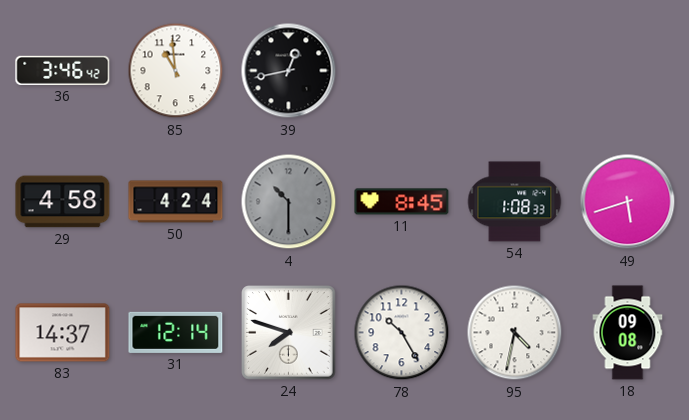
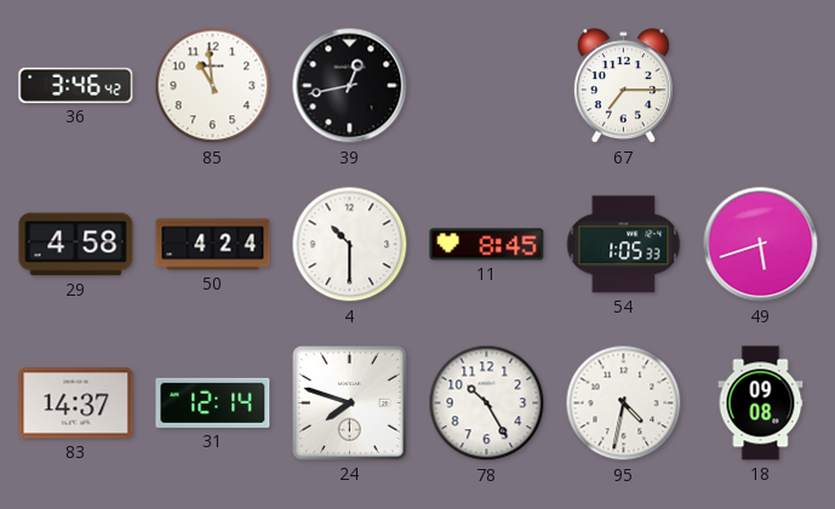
67: none -> 7:15
4 dial: grey -> white
54: 1:08 -> 1:05
